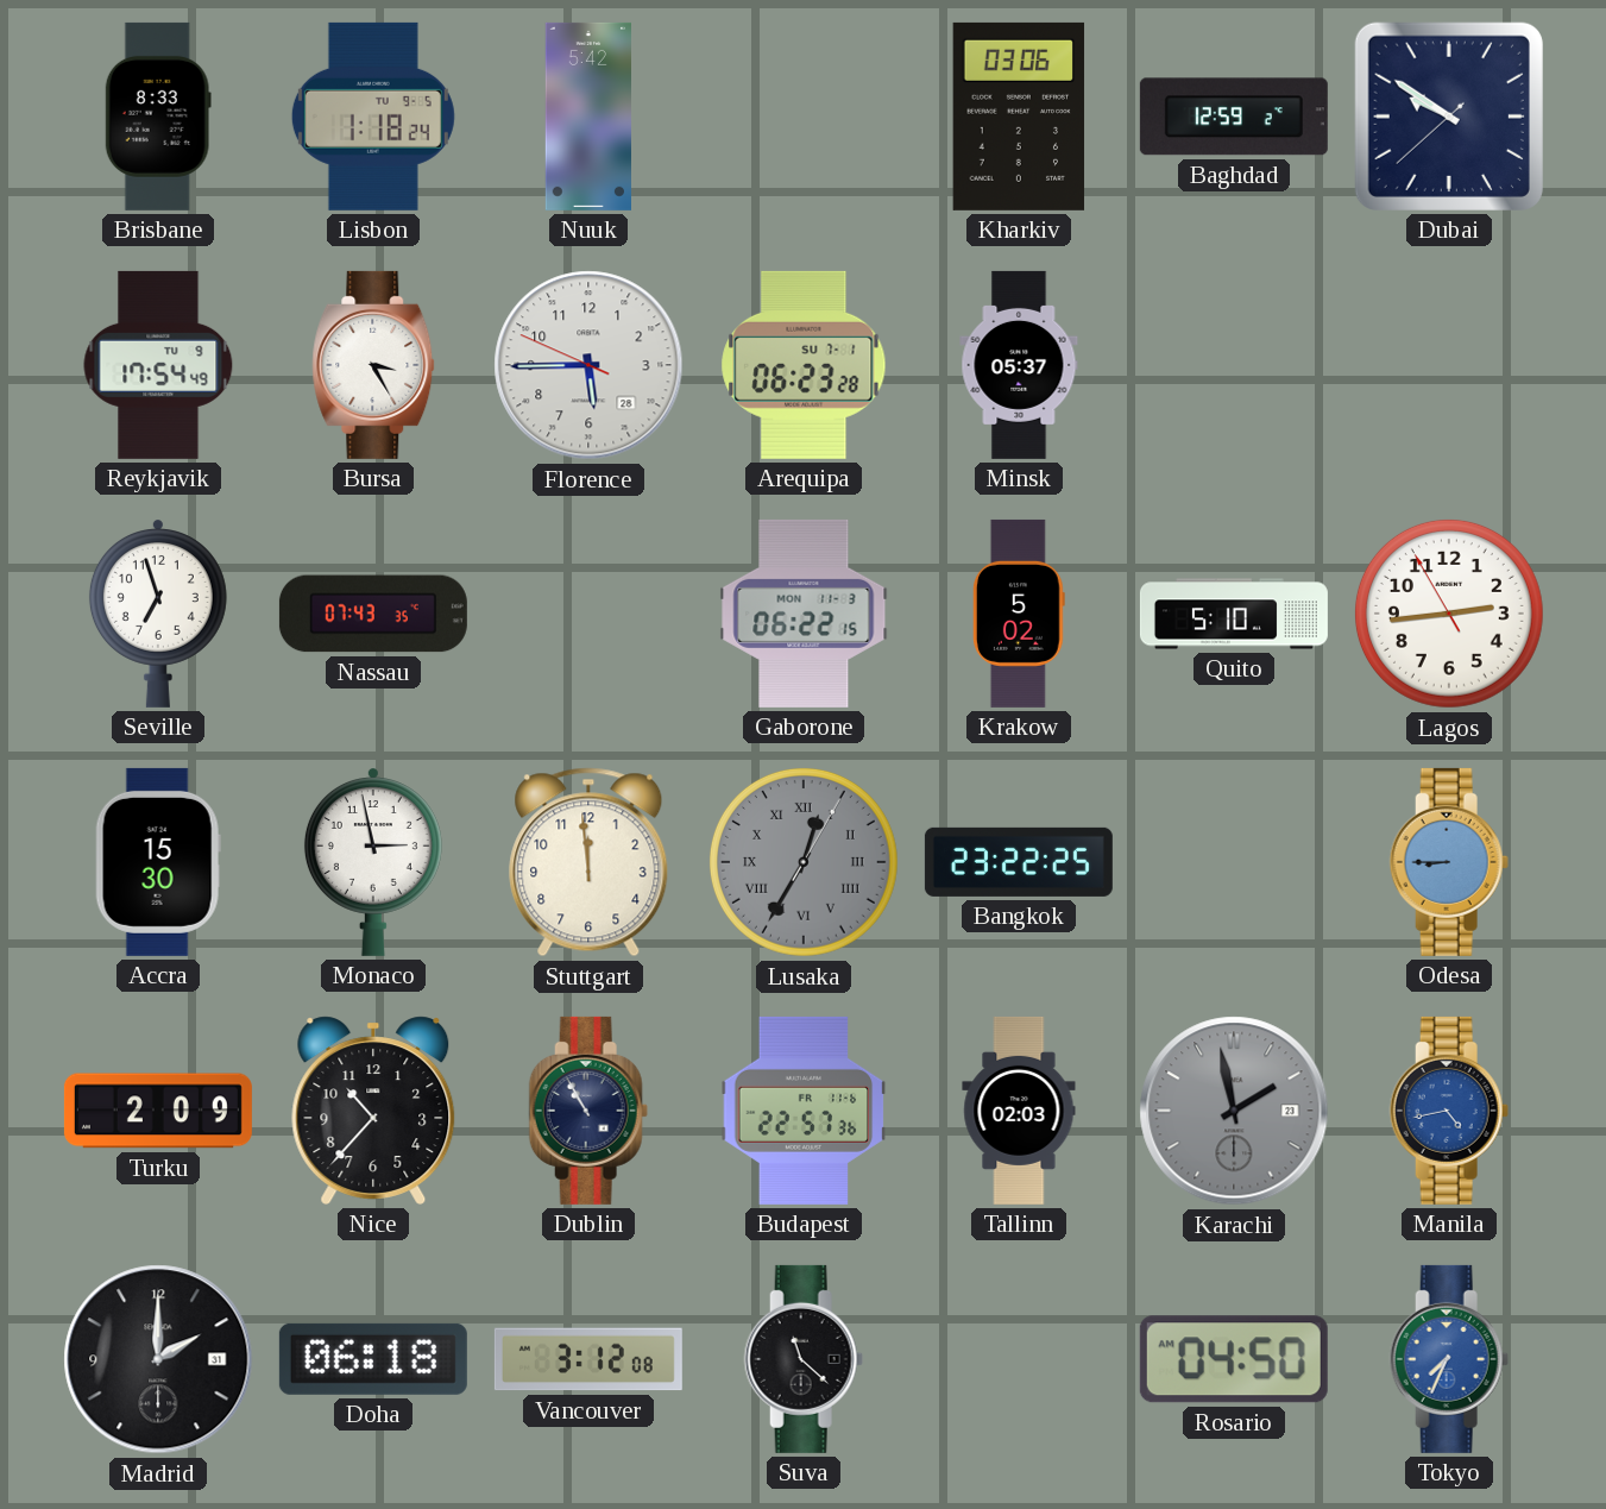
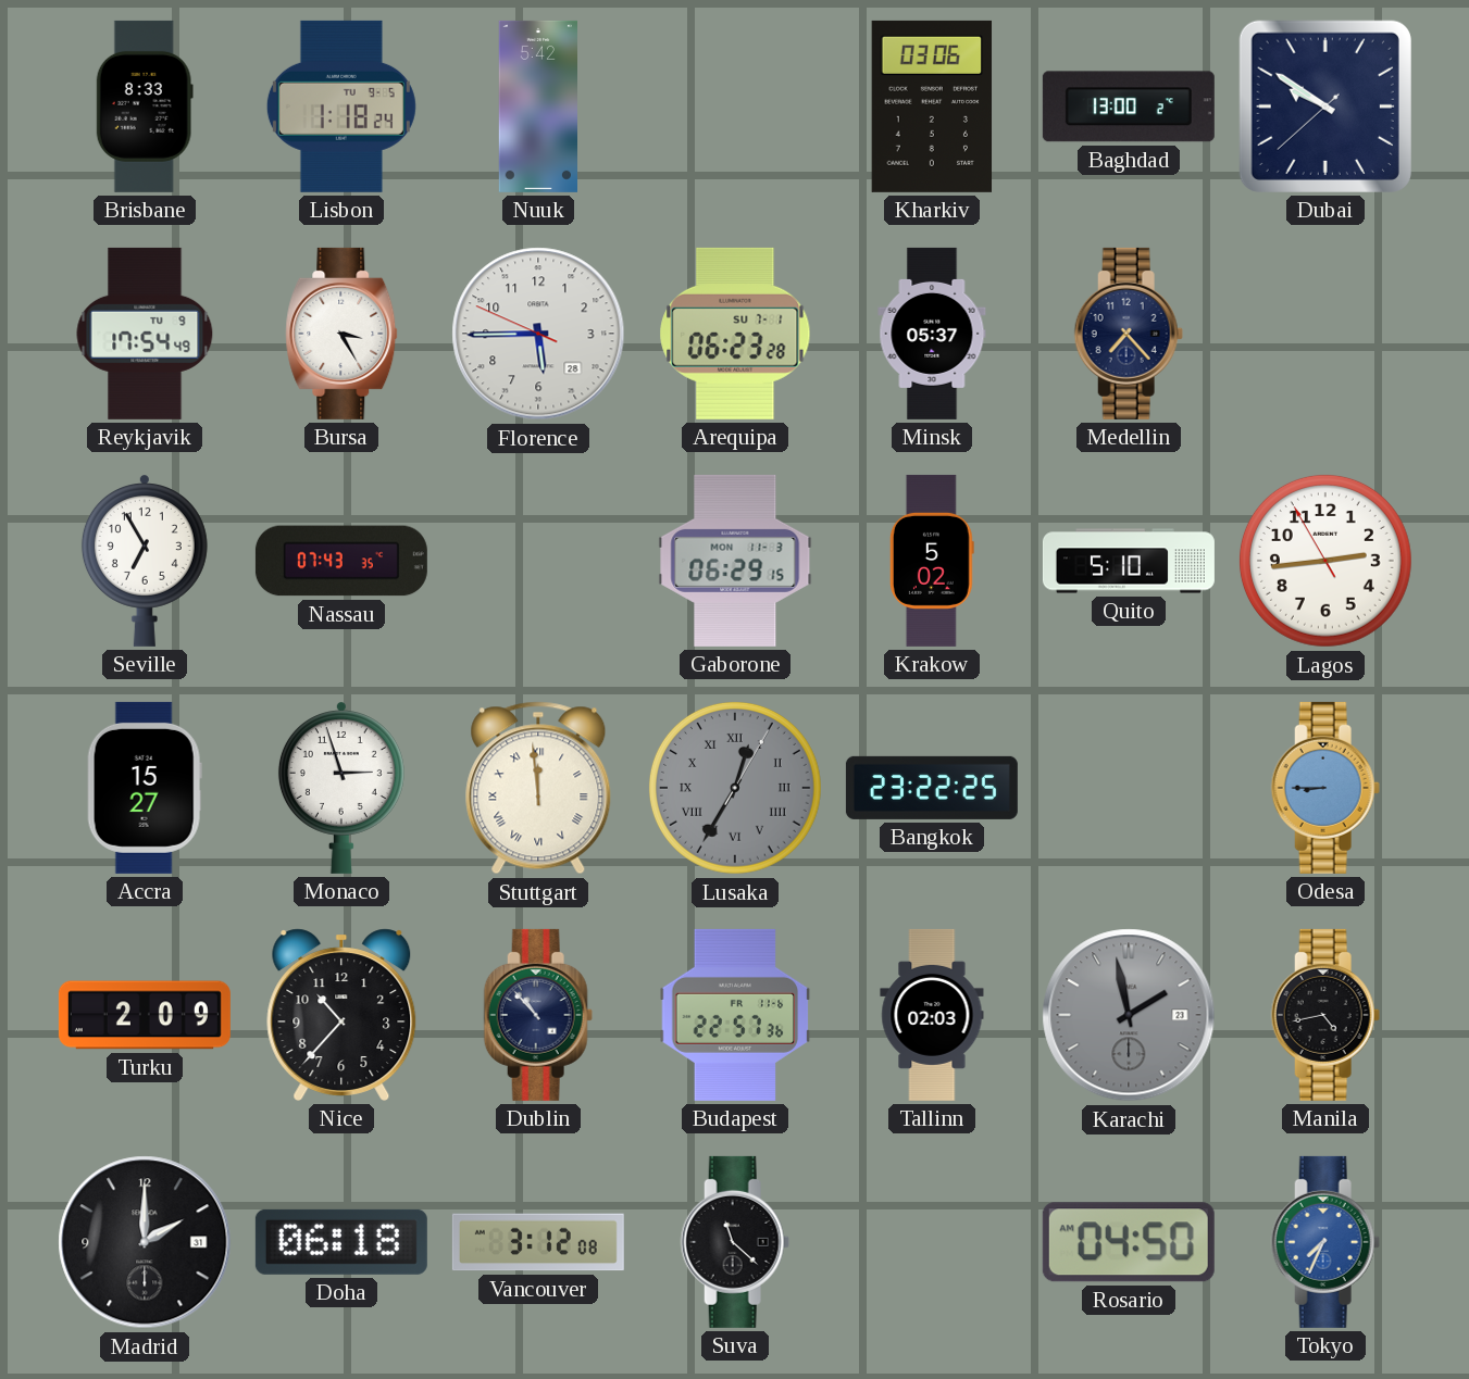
Baghdad: 12:59 -> 13:00
Medellin: none -> 7:23
Seville: 6:57 -> 6:55
Gaborone: 06:22 -> 06:29
Accra: 15:30 -> 15:27
Monaco: 2:58 -> 2:57
Stuttgart numerals: Arabic -> Roman
Dublin: 10:55 -> 10:53
Manila dial: blue -> black
